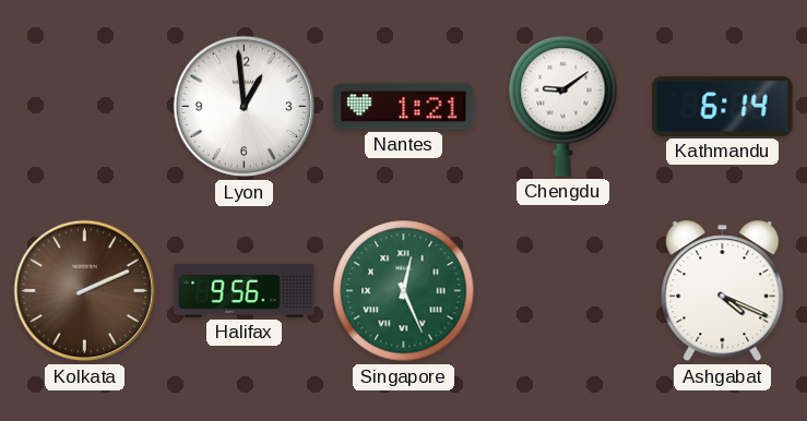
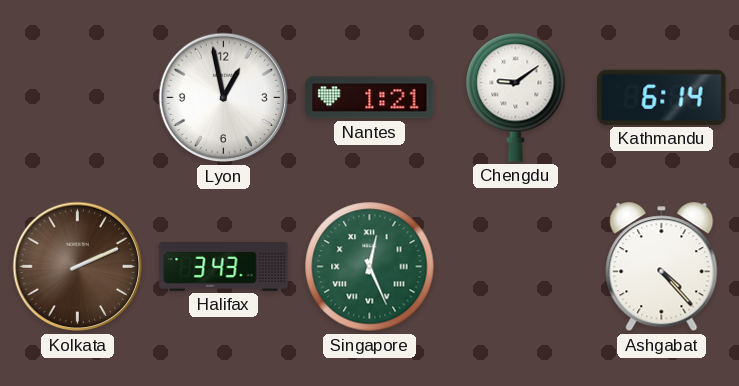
Lyon: 12:59 -> 12:58
Halifax: 9:56 -> 3:43
Ashgabat: 4:19 -> 4:23
